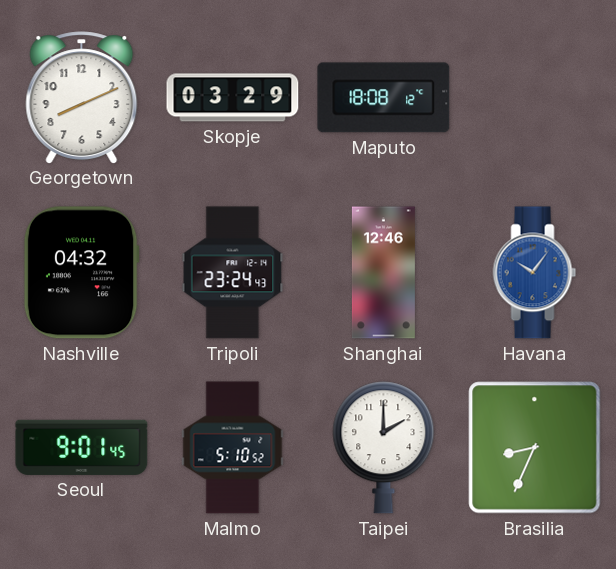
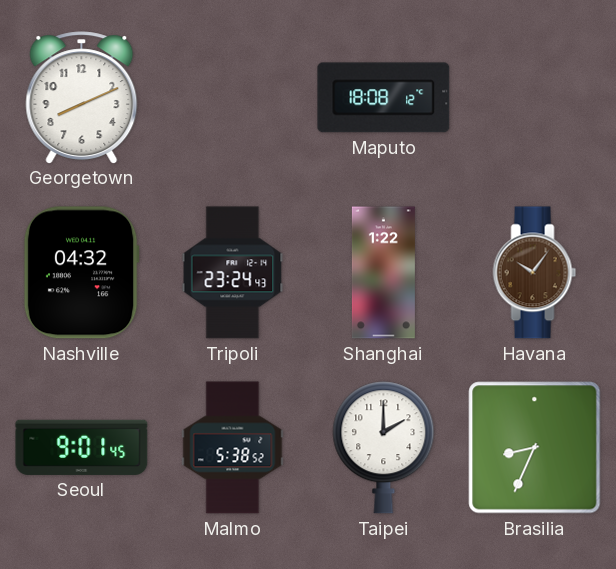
Skopje: 03:29 -> none
Shanghai: 12:46 -> 1:22
Havana dial: blue -> brown
Malmo: 5:10 -> 5:38
